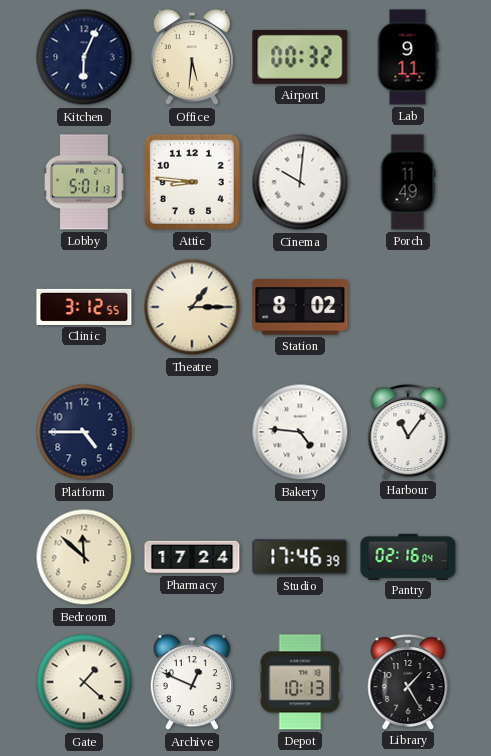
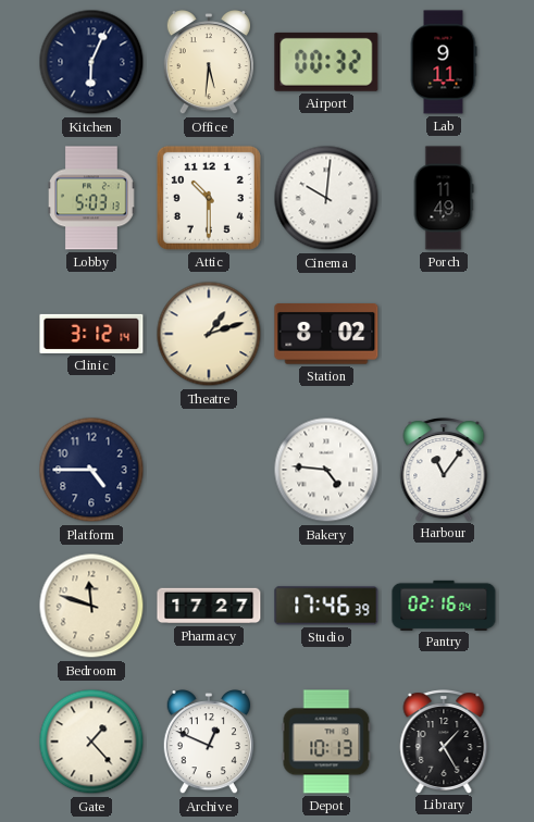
Lobby: 5:01 -> 5:03
Attic: 8:46 -> 10:30
Clinic: 3:12:55 -> 3:12:14
Theatre: 1:15 -> 1:12
Bedroom: 11:52 -> 11:48
Pharmacy: 17:24 -> 17:27
Gate: 1:22 -> 1:23
